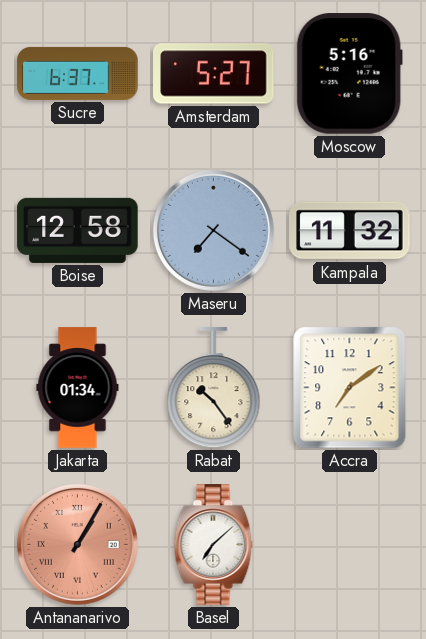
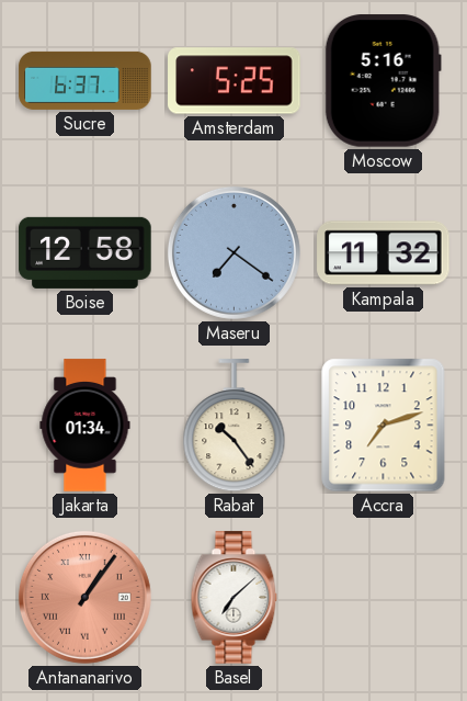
Amsterdam: 5:27 -> 5:25
Accra: 7:09 -> 7:12
Antananarivo: 1:05 -> 1:06
